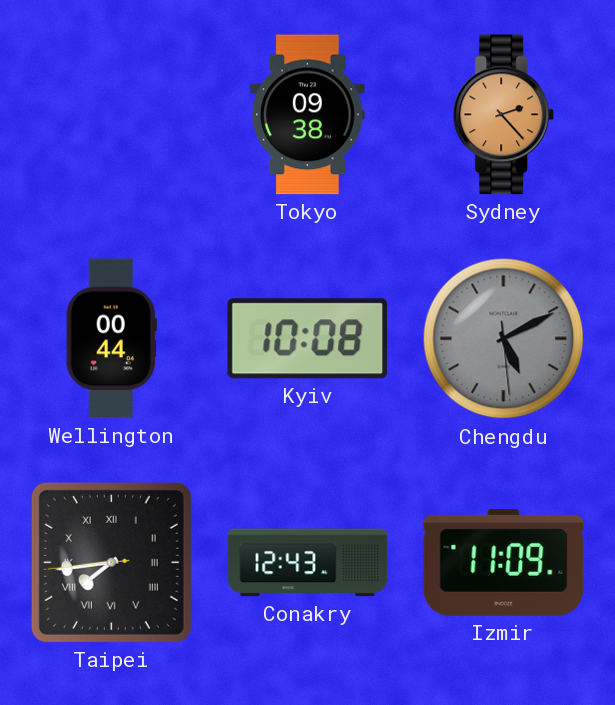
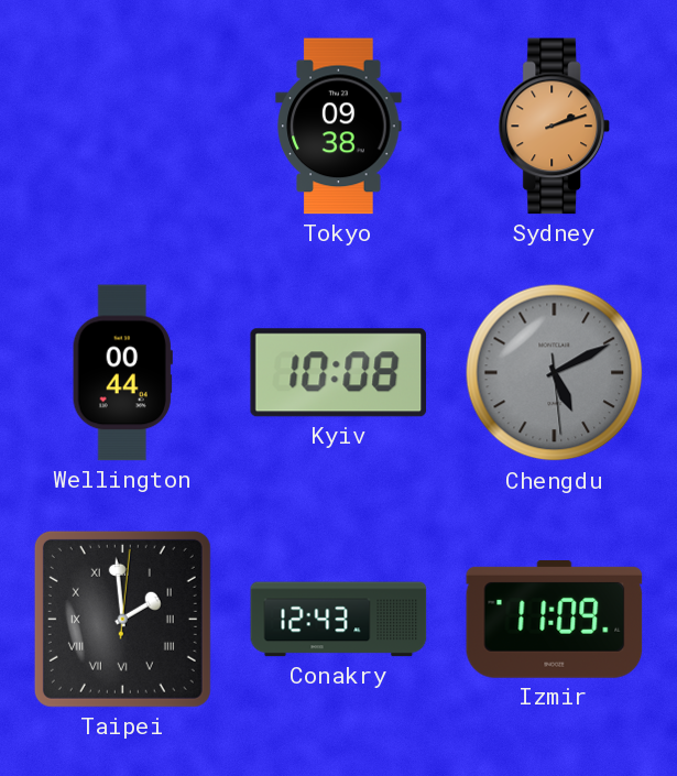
Sydney: 2:23 -> 2:12
Taipei: 7:43 -> 1:59
